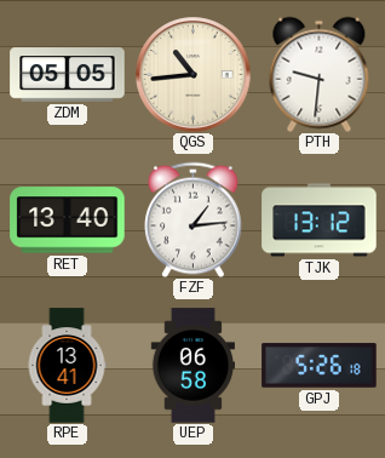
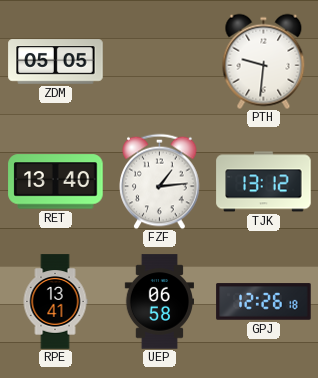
QGS: 10:44 -> none
GPJ: 5:26 -> 12:26
